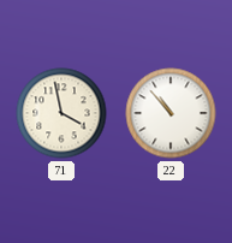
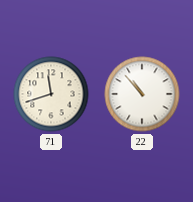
71: 3:58 -> 11:42
